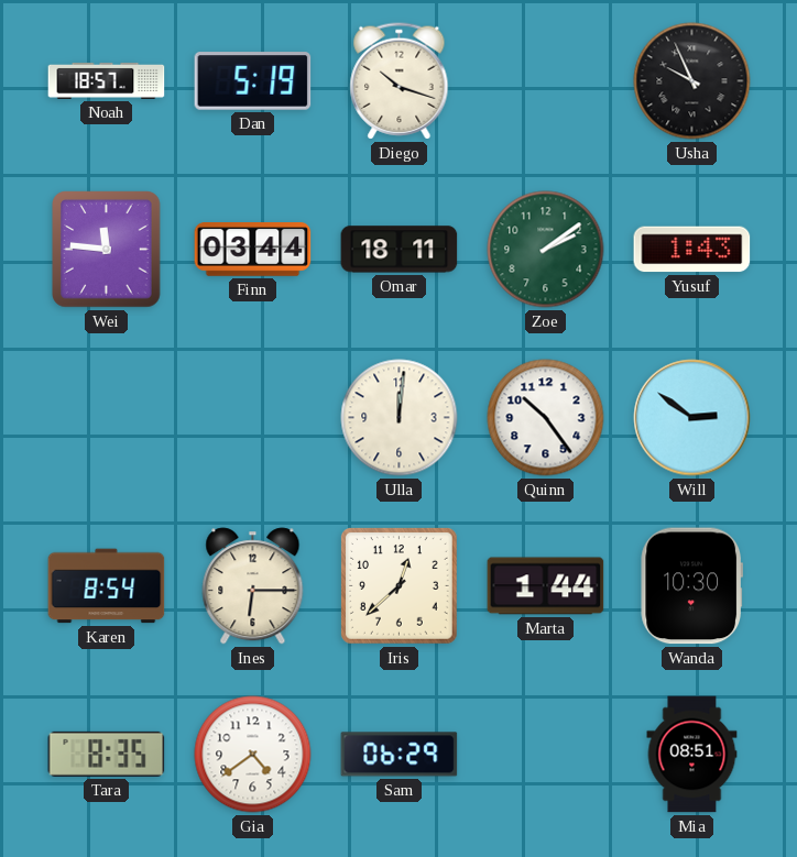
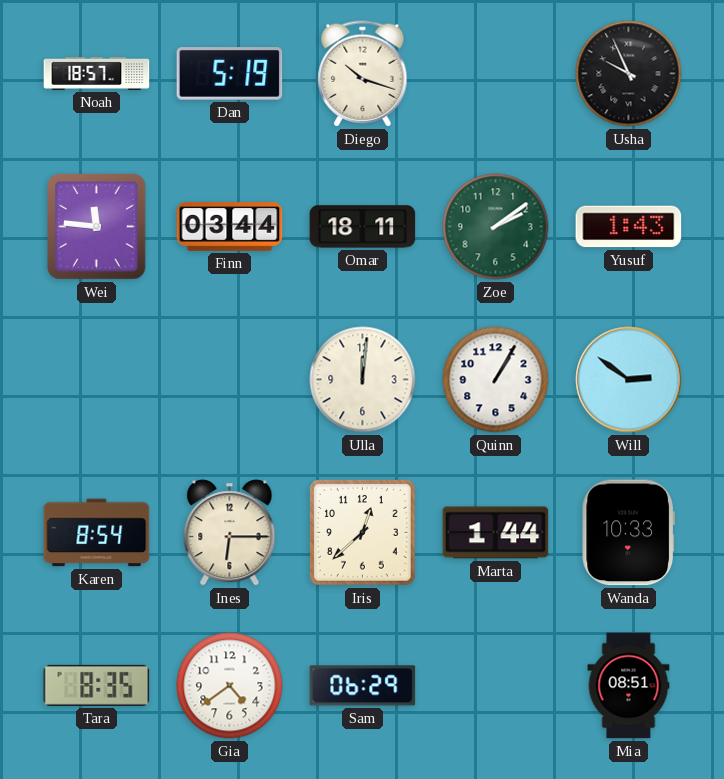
Quinn: 10:24 -> 1:05
Wanda: 10:30 -> 10:33
